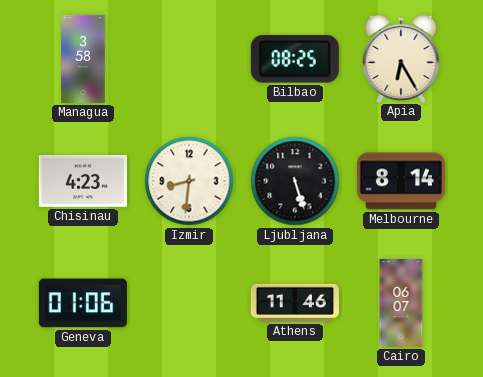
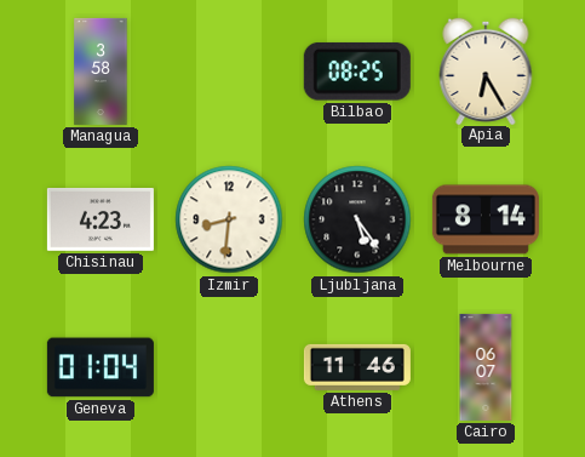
Ljubljana: 5:27 -> 5:24
Geneva: 01:06 -> 01:04
